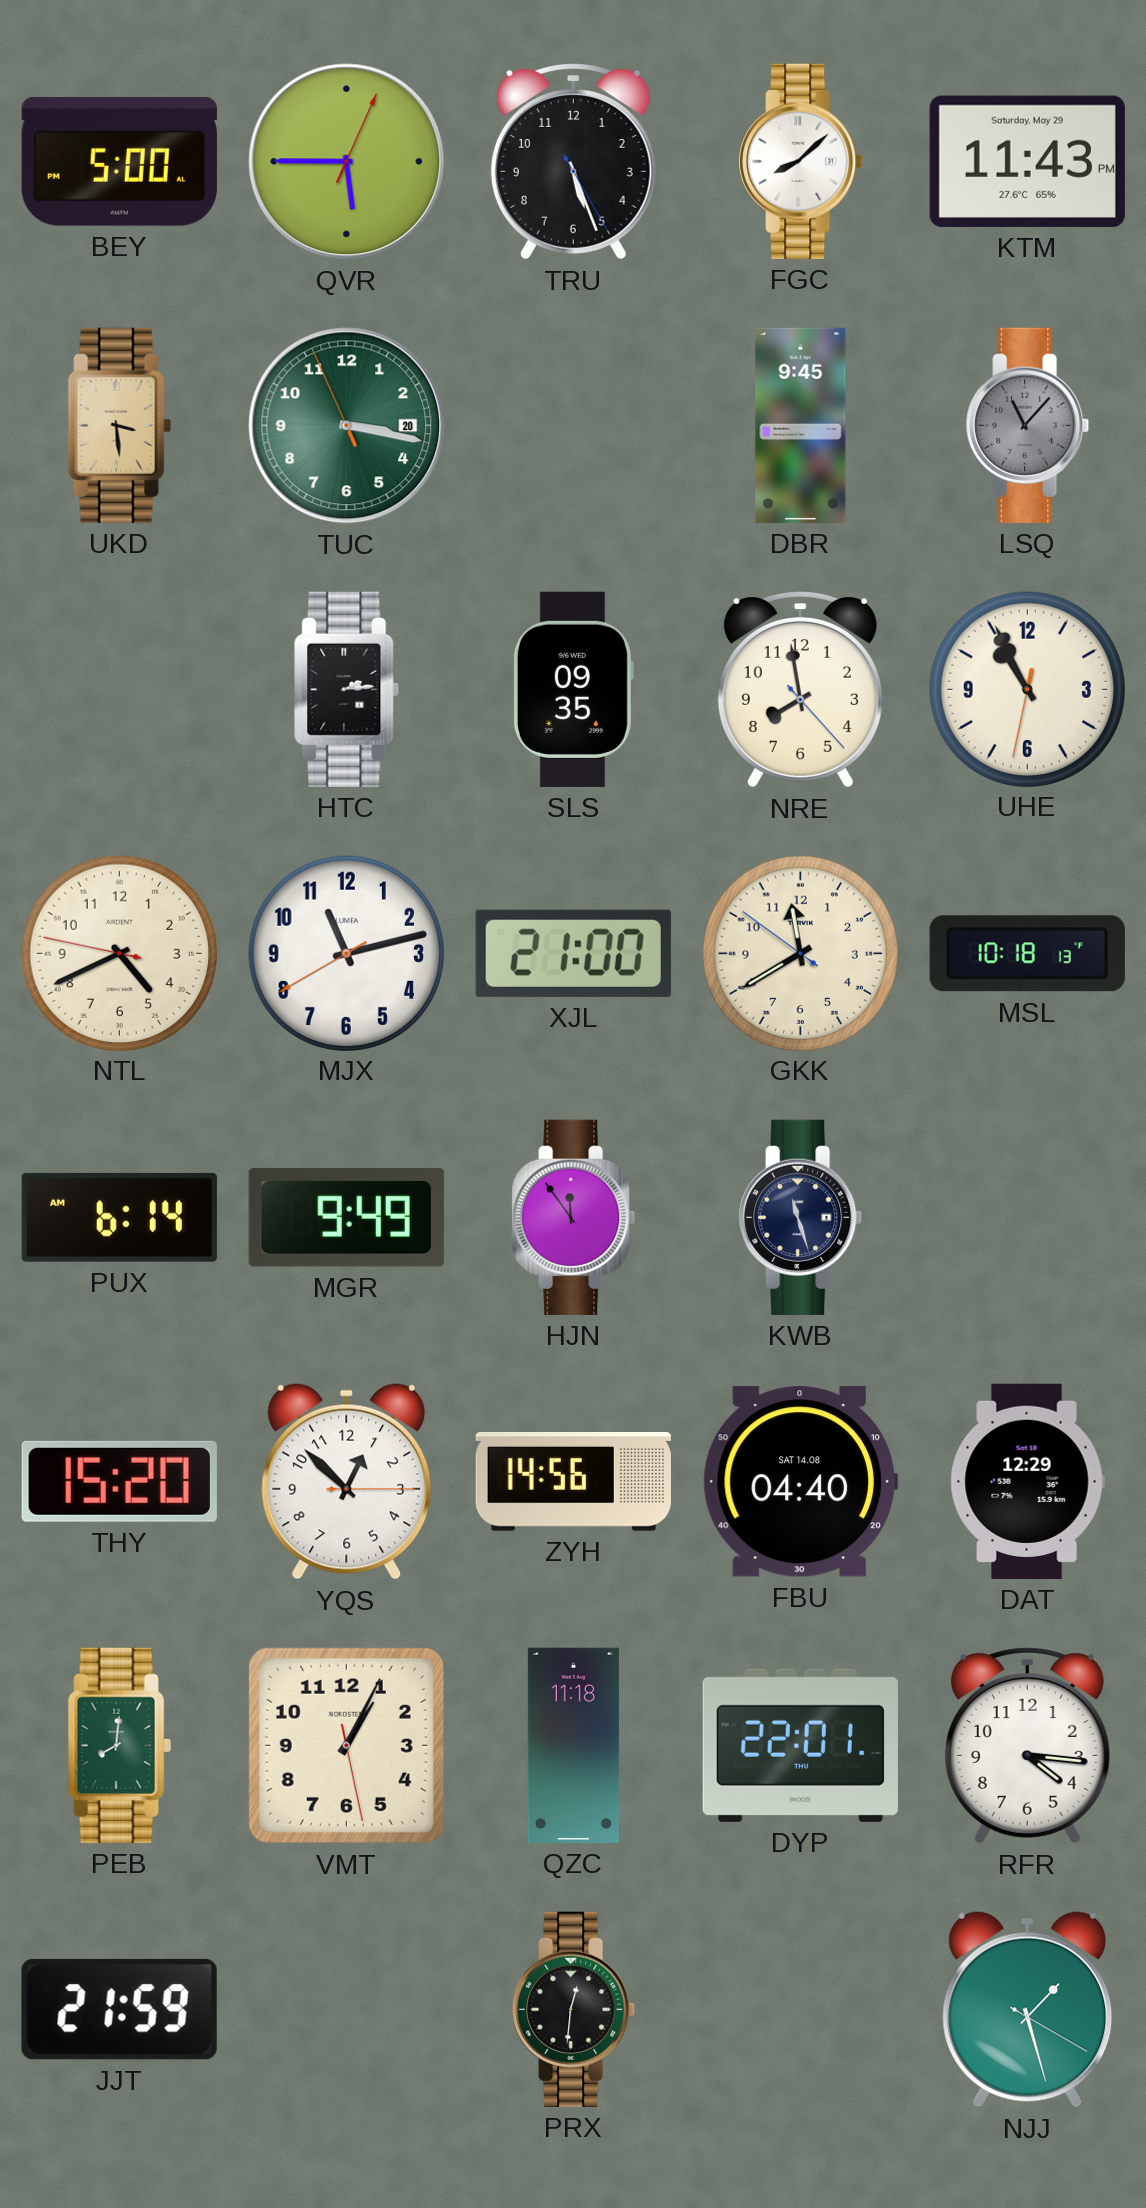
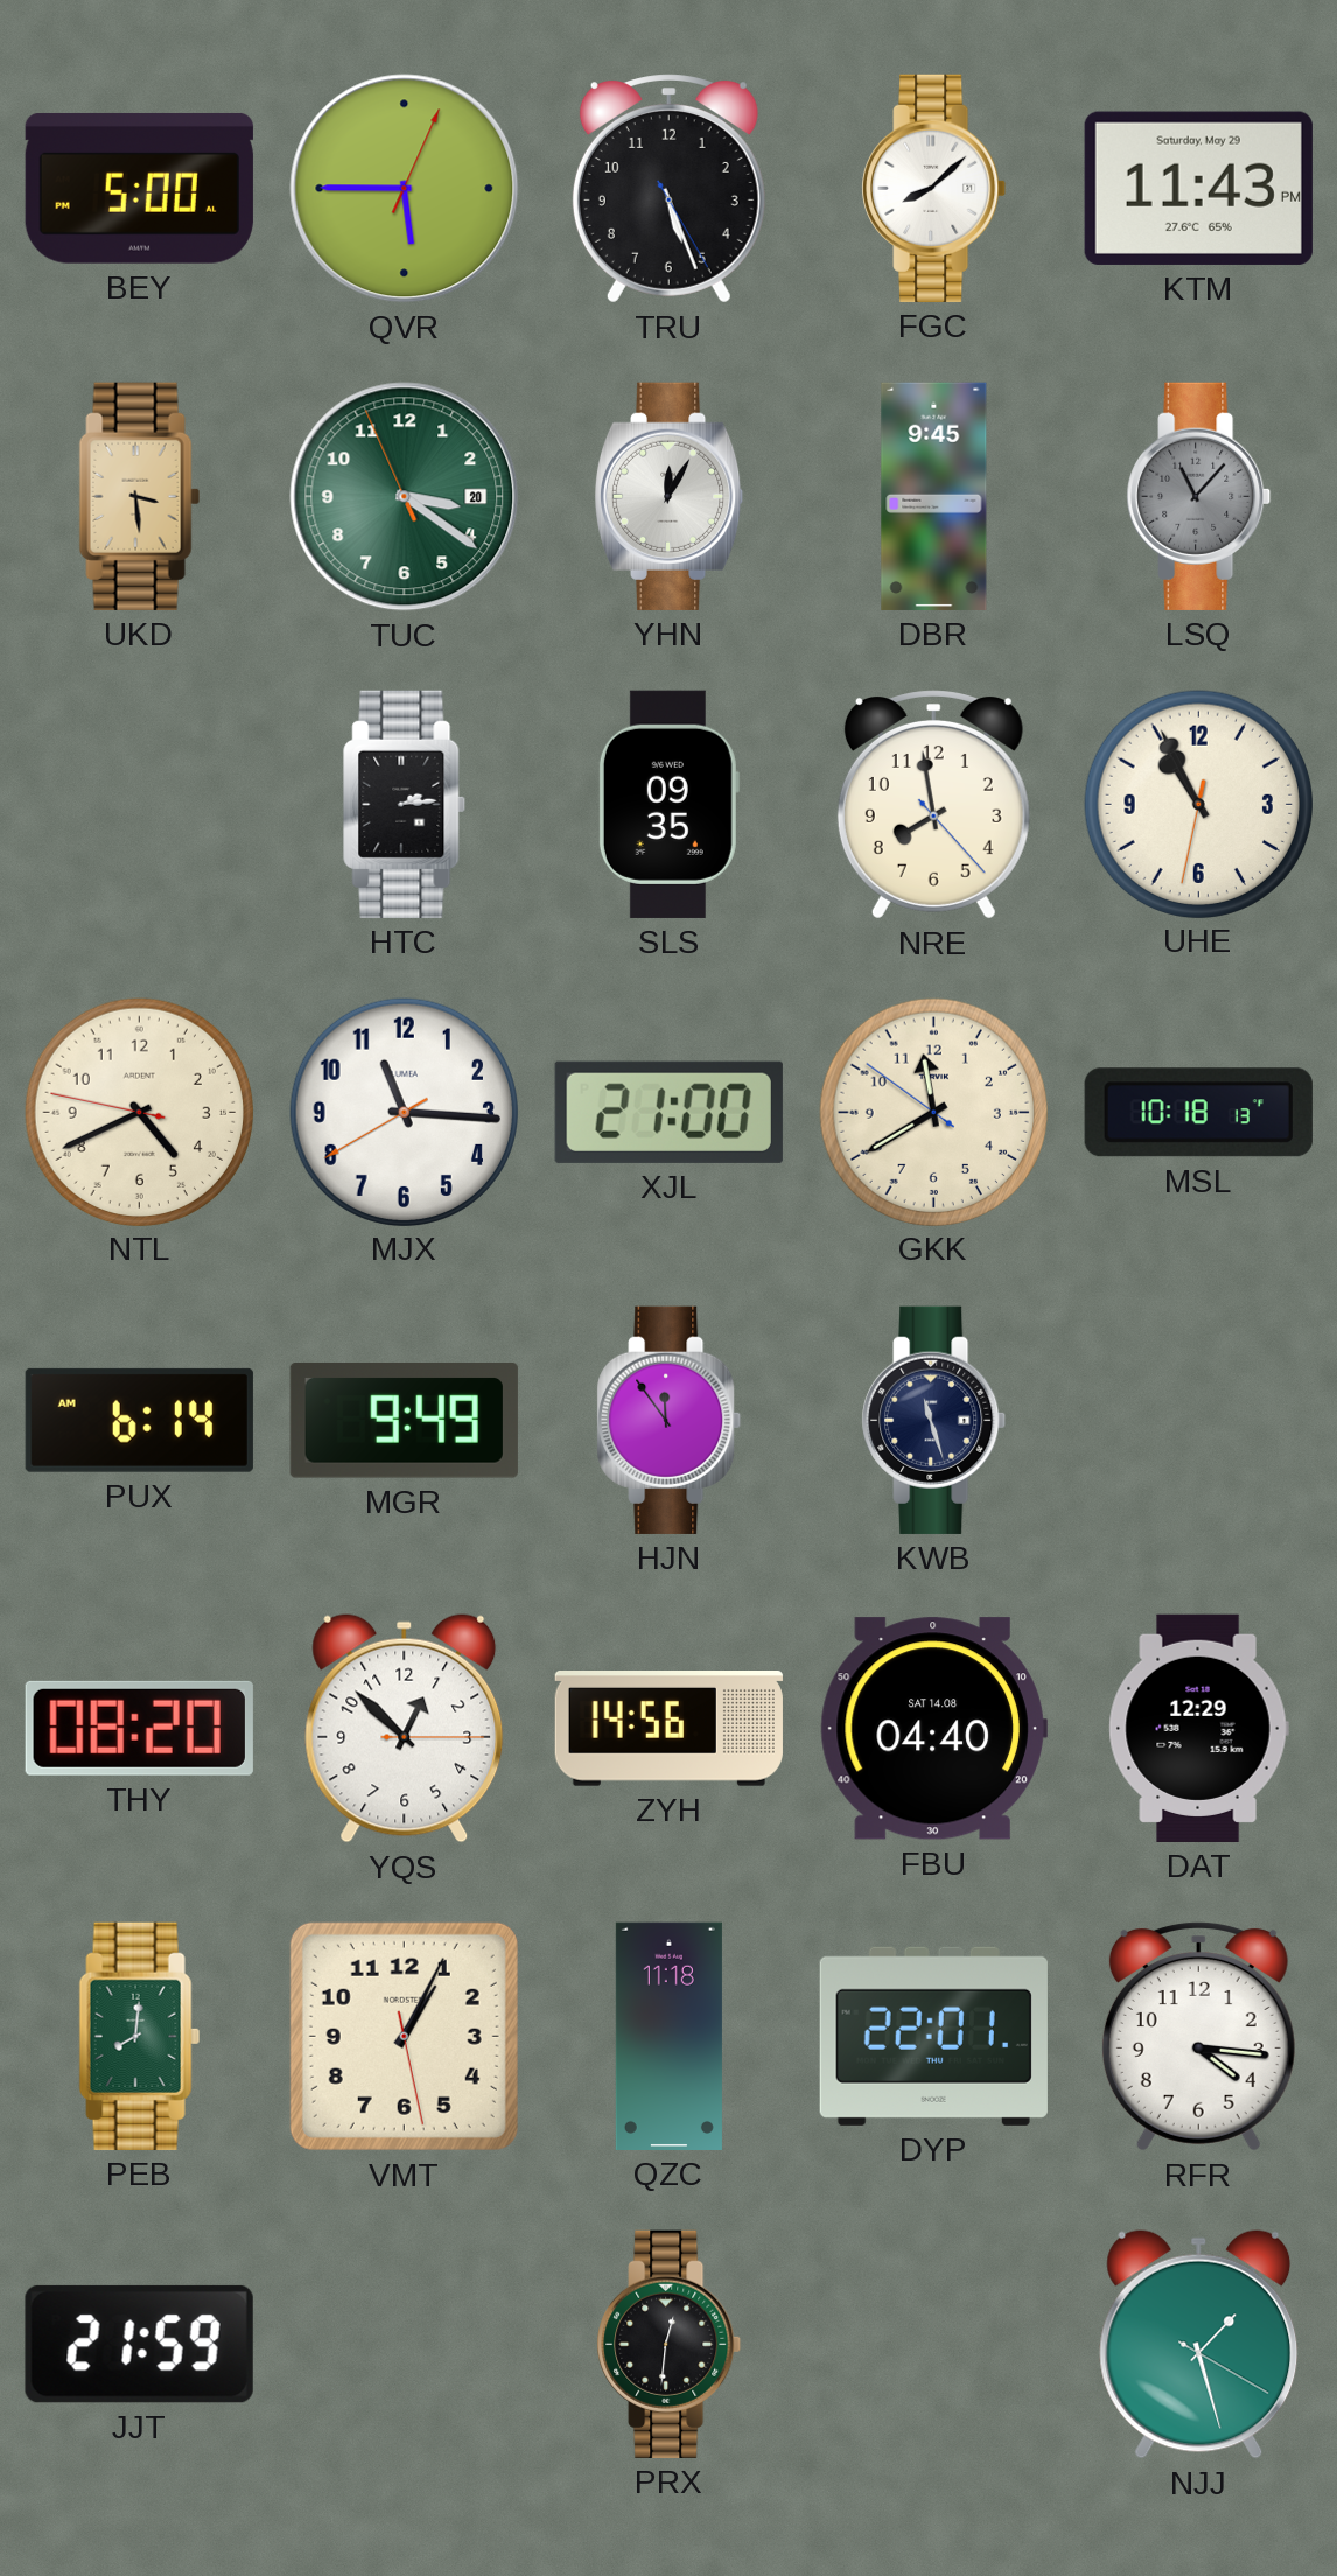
TUC: 3:16 -> 3:20
YHN: none -> 12:05
MJX: 11:12 -> 11:15
THY: 15:20 -> 08:20
